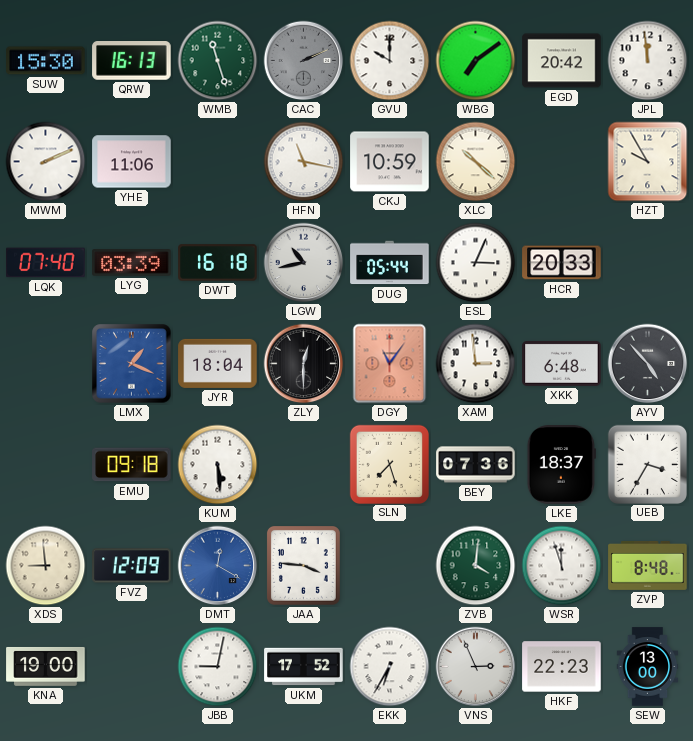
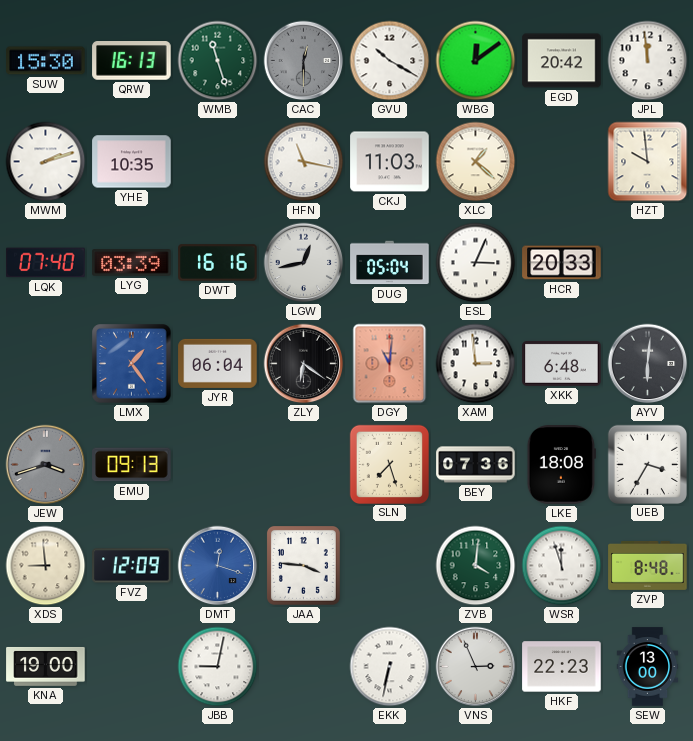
CAC: 2:11 -> 12:30
GVU: 10:00 -> 10:20
WBG: 7:09 -> 12:09
MWM: 2:11 -> 2:12
YHE: 11:06 -> 10:35
CKJ: 10:59 -> 11:03
XLC: 10:22 -> 1:22
HZT: 9:55 -> 9:59
DWT: 16:18 -> 16:16
LGW: 10:43 -> 12:43
DUG: 05:44 -> 05:04
LMX: 1:19 -> 1:24
JYR: 18:04 -> 06:04
ZLY: 12:30 -> 6:21
DGY: 11:06 -> 11:01
AYV: 4:53 -> 6:01
JEW: none -> 3:42
EMU: 09:18 -> 09:13
KUM: 5:29 -> none
LKE: 18:37 -> 18:08
DMT: 12:20 -> 12:18
UKM: 17:52 -> none
EKK: 6:35 -> 6:32
